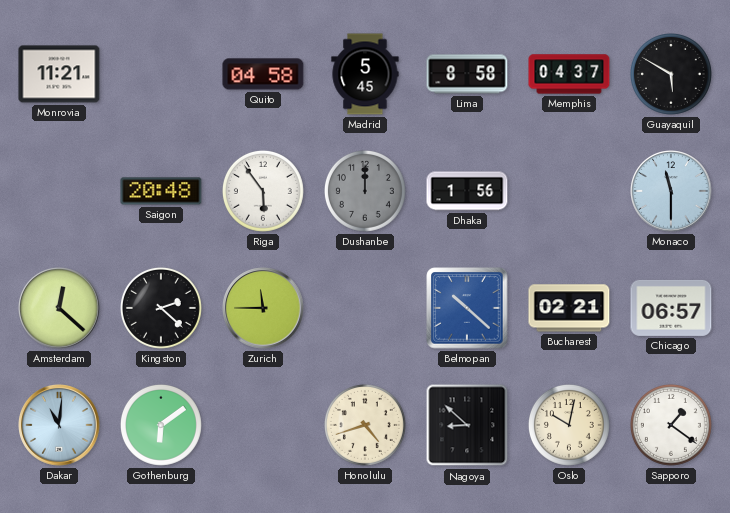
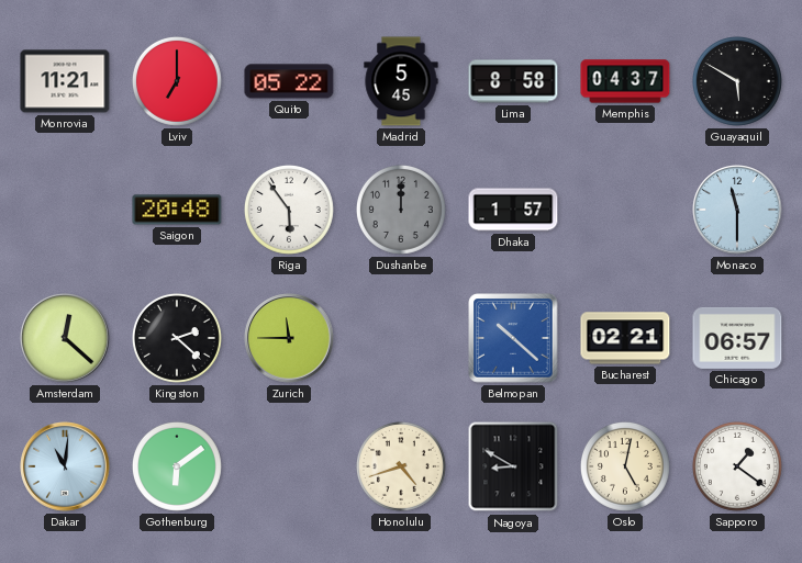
Lviv: none -> 7:00
Quito: 04:58 -> 05:22
Dhaka: 1:56 -> 1:57
Nagoya: 8:52 -> 8:50
Oslo: 10:02 -> 5:02
